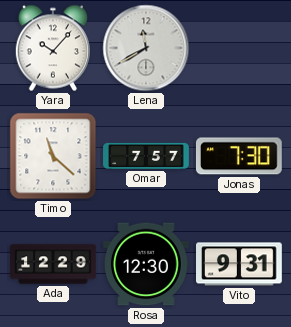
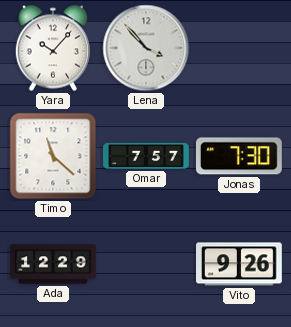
Lena: 11:40 -> 3:53
Rosa: 12:30 -> none
Vito: 9:31 -> 9:26
